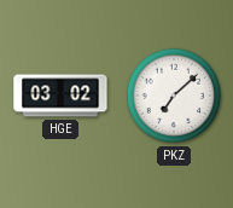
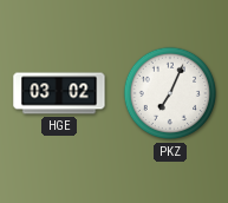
PKZ: 7:08 -> 7:04
